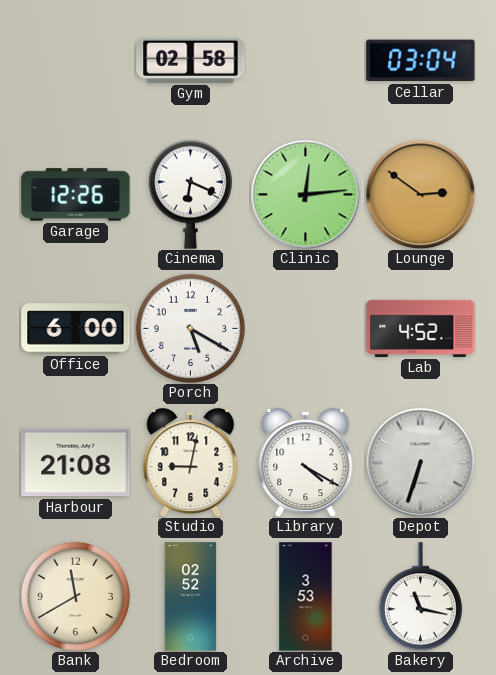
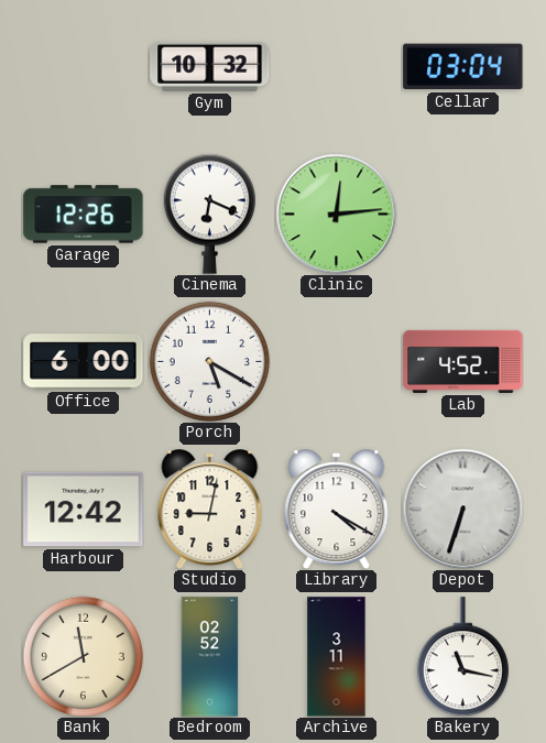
Gym: 02:58 -> 10:32
Lounge: 2:51 -> none
Harbour: 21:08 -> 12:42
Archive: 3:53 -> 3:11
